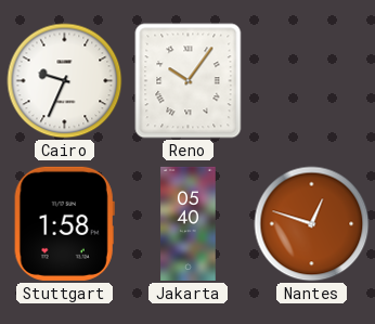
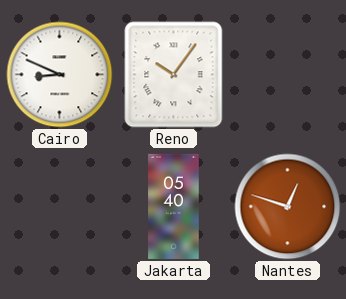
Cairo: 9:34 -> 8:49
Stuttgart: 1:58 -> none
